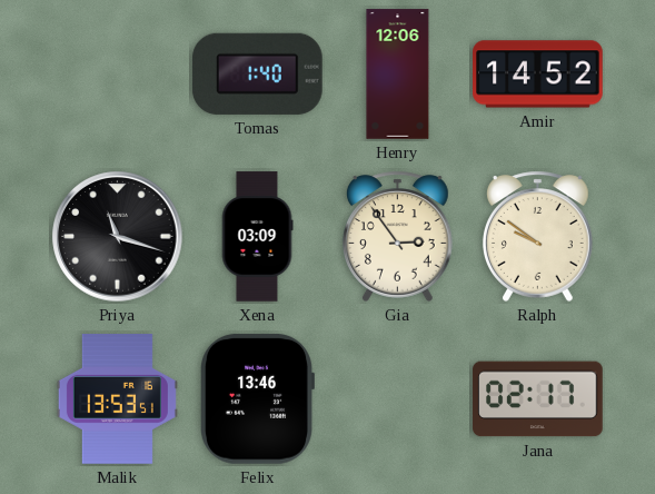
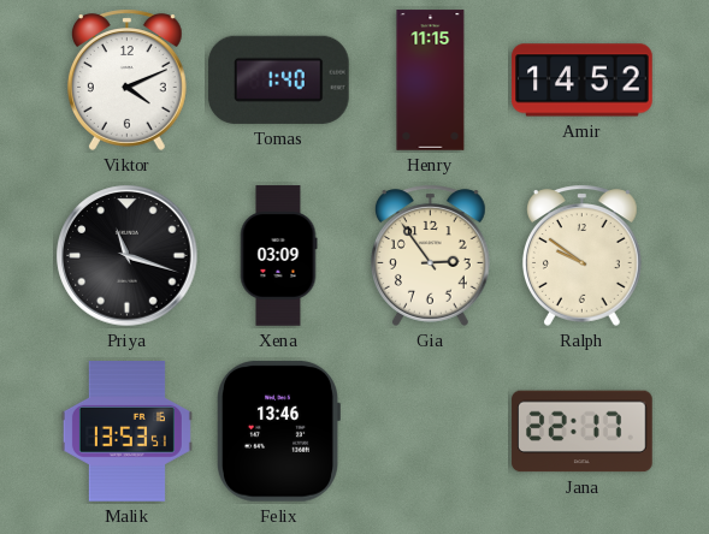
Viktor: none -> 4:11
Henry: 12:06 -> 11:15
Jana: 02:17 -> 22:17
